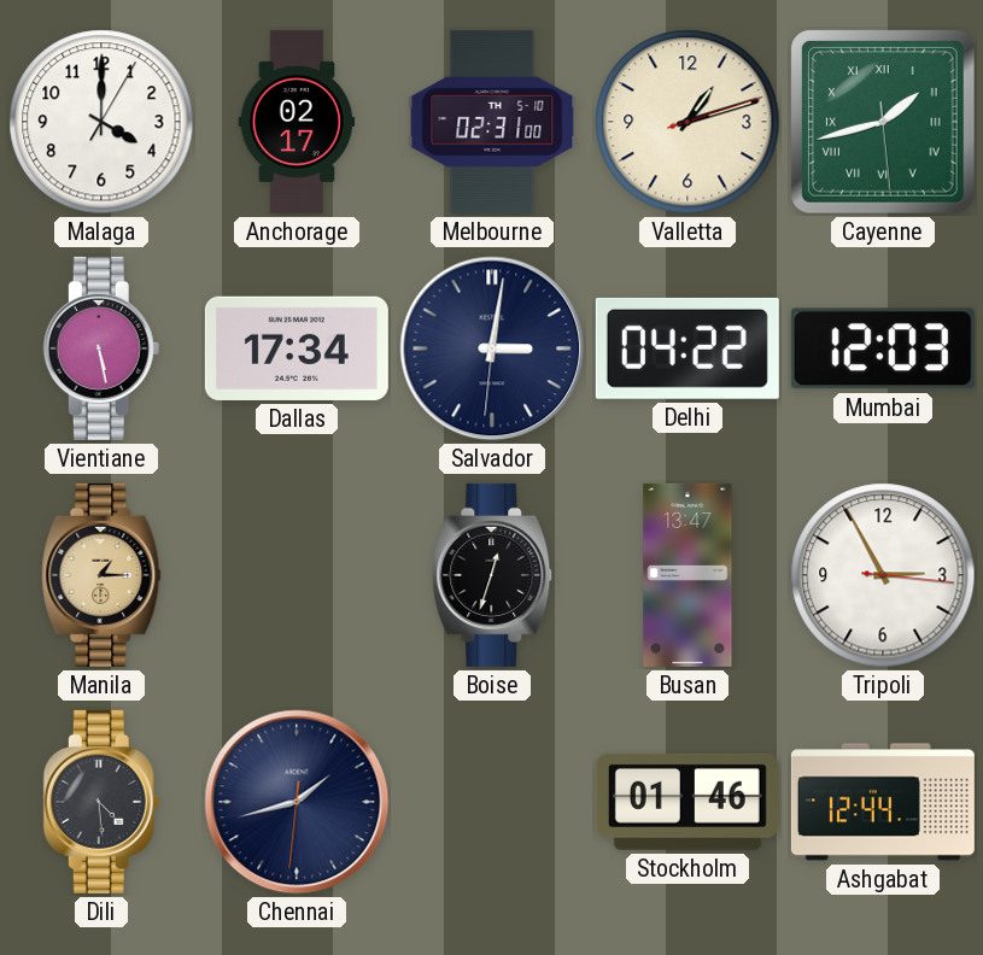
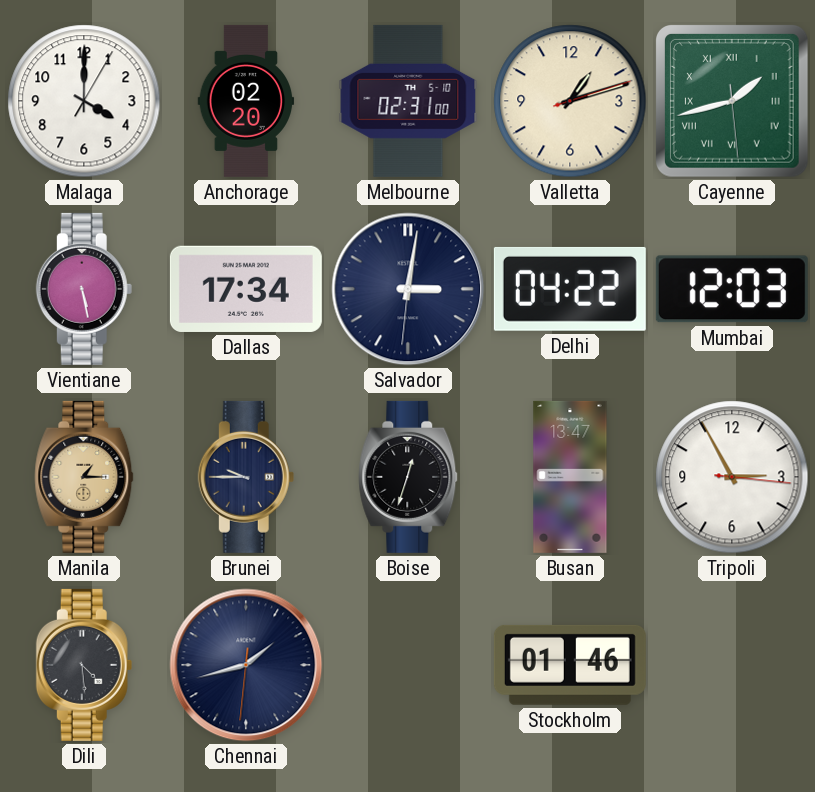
Anchorage: 02:17 -> 02:20
Brunei: none -> 9:45
Ashgabat: 12:44 -> none
